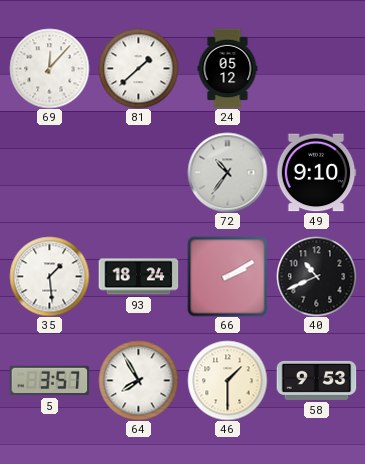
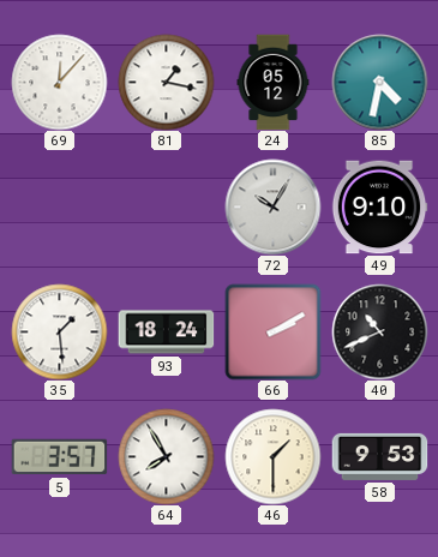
81: 1:38 -> 1:17
85: none -> 4:32
72: 10:36 -> 10:05
